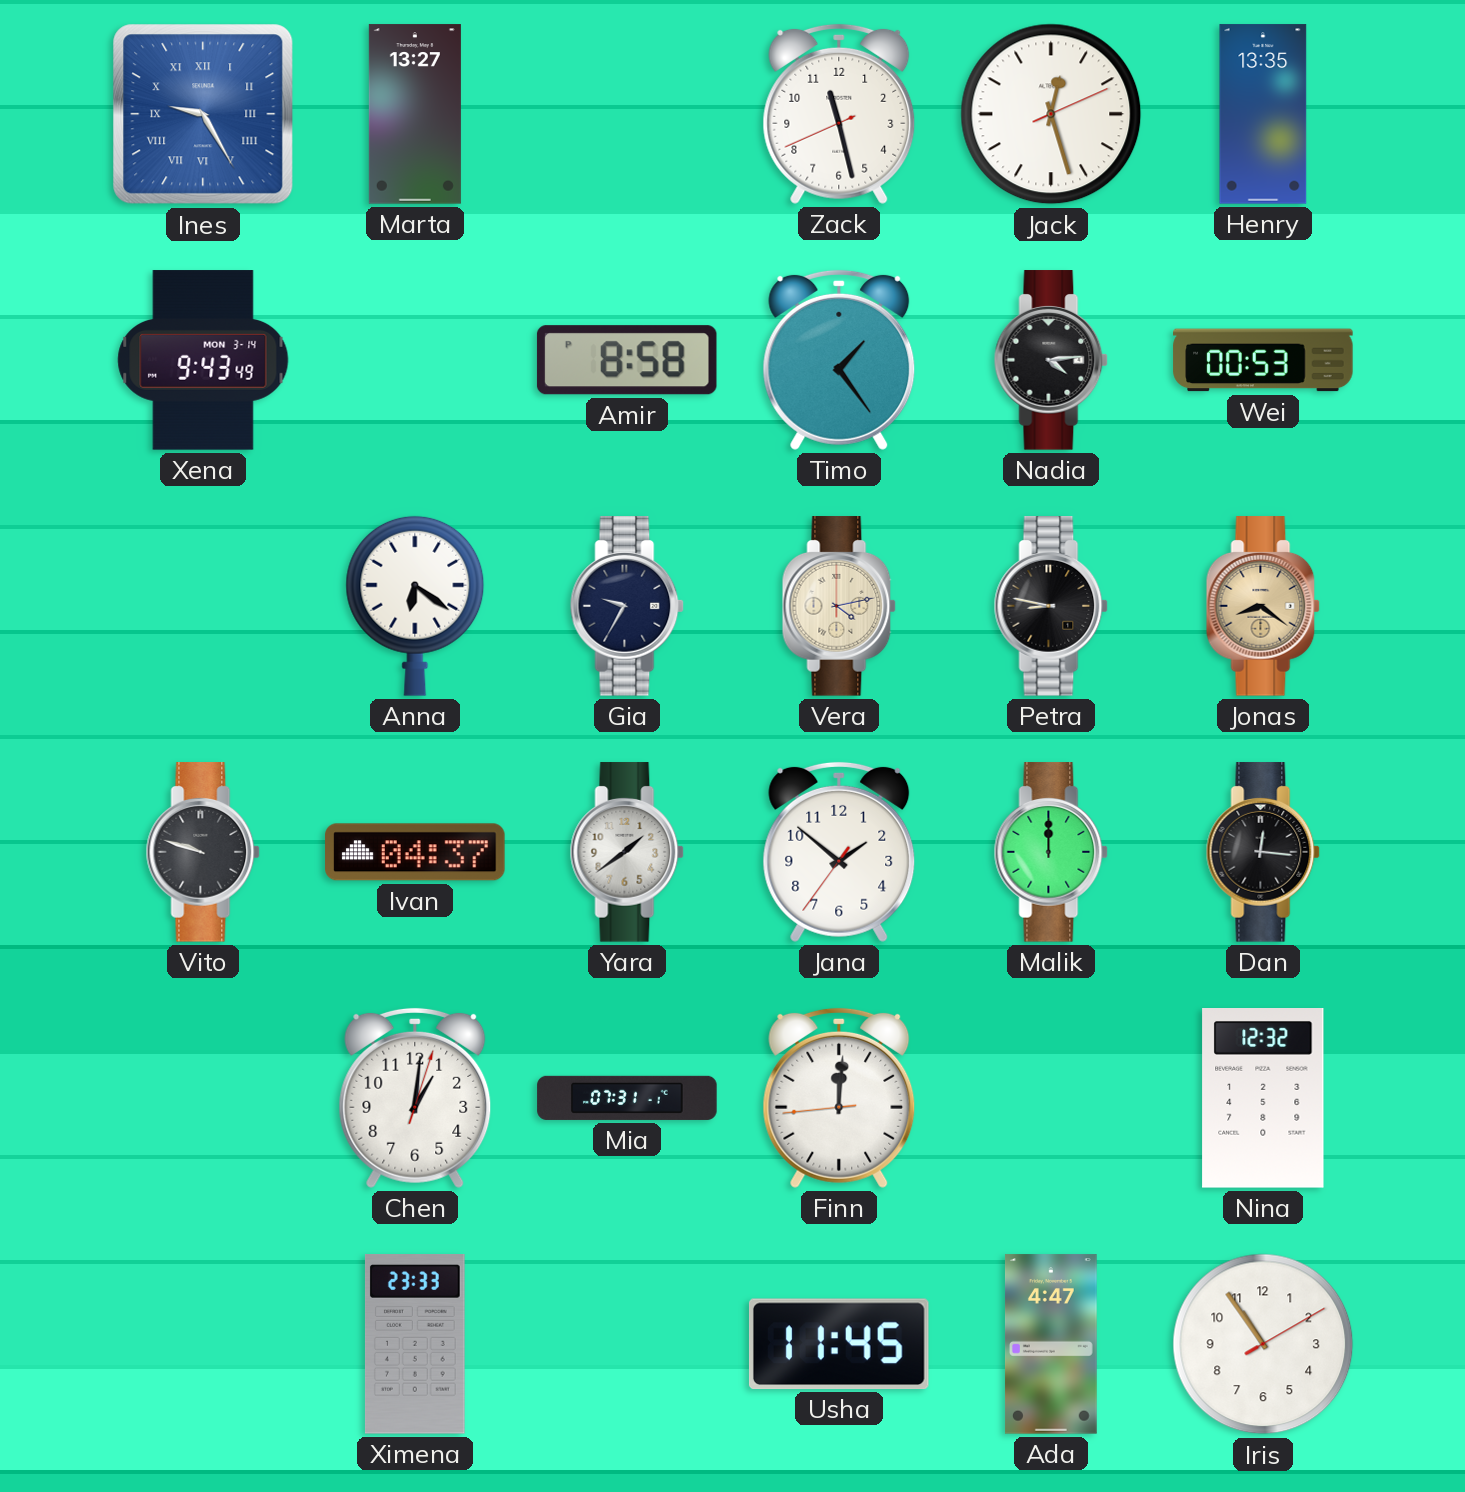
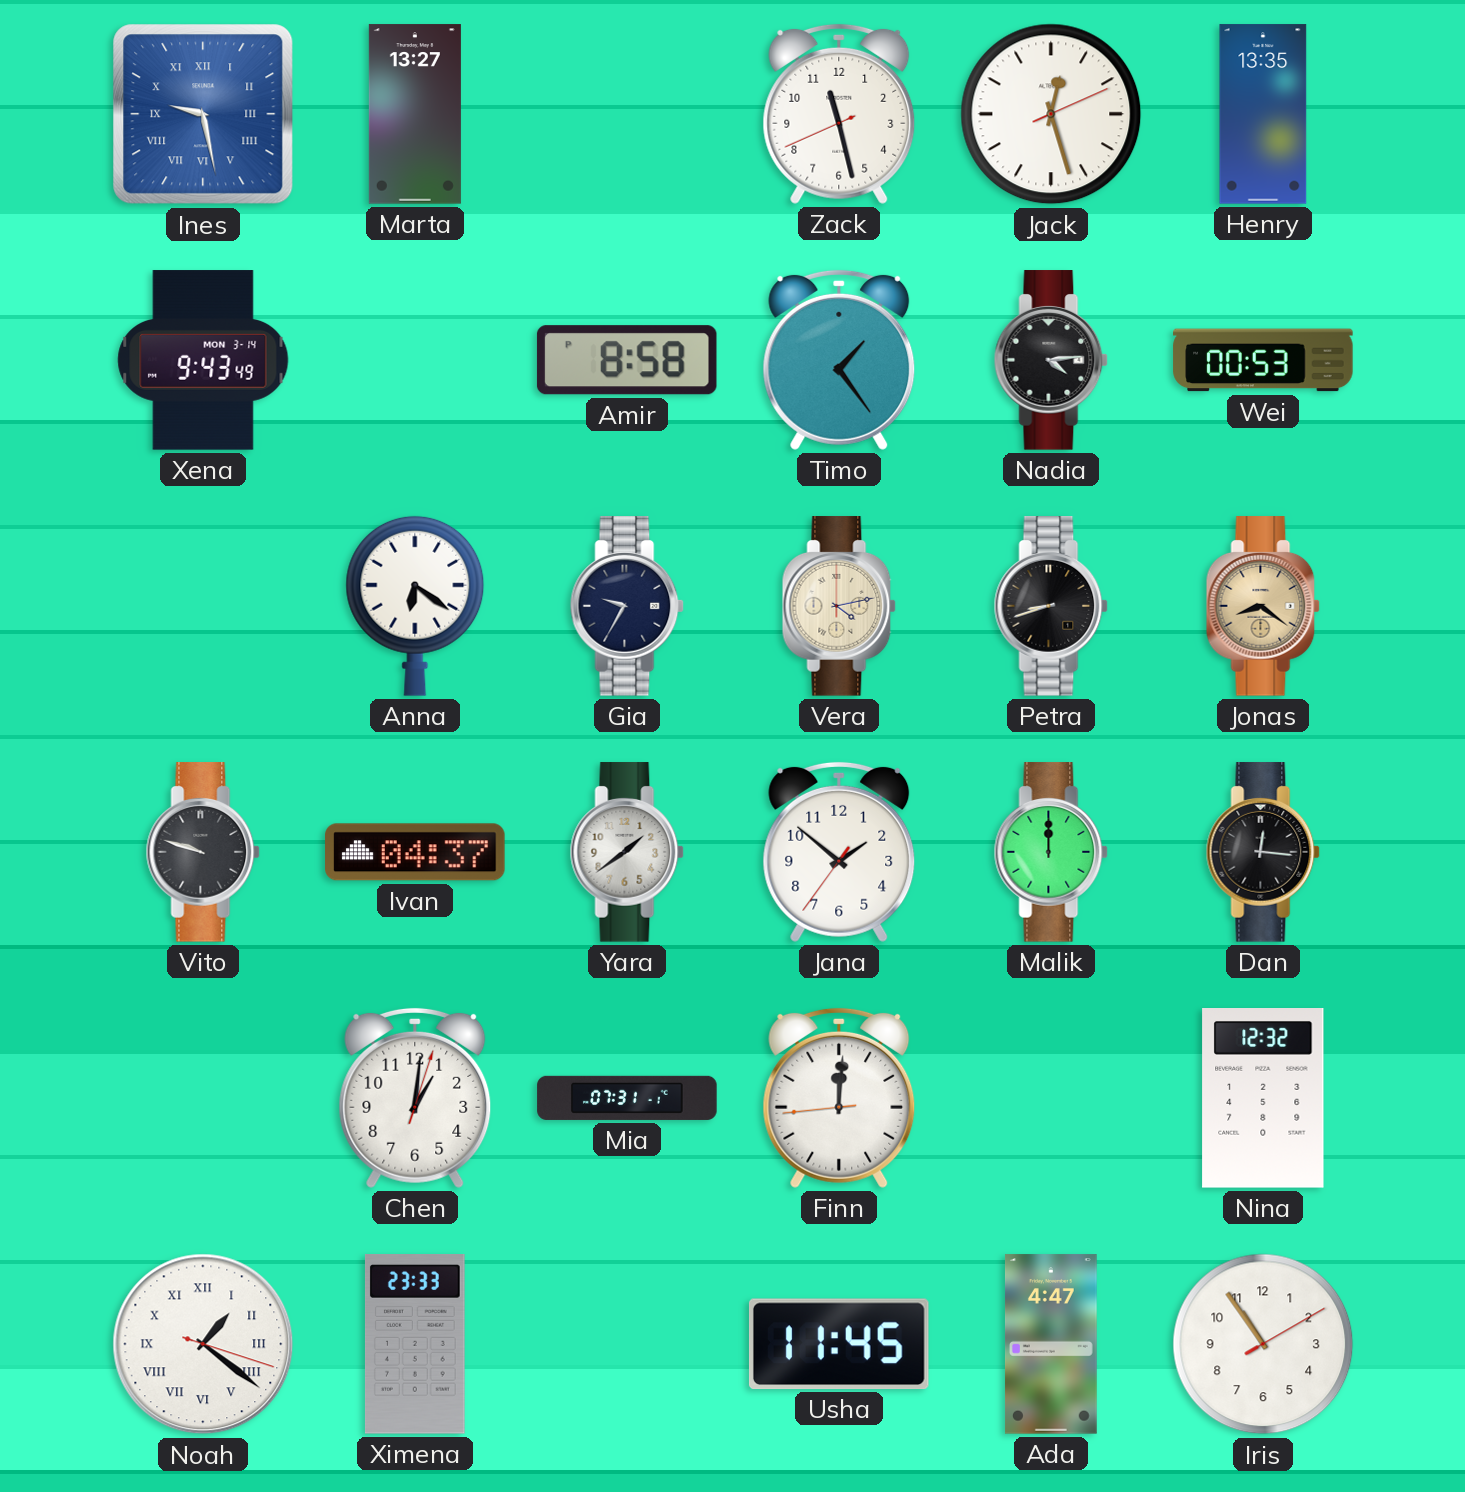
Ines: 9:25 -> 9:28
Petra: 8:47 -> 8:42
Noah: none -> 1:21
